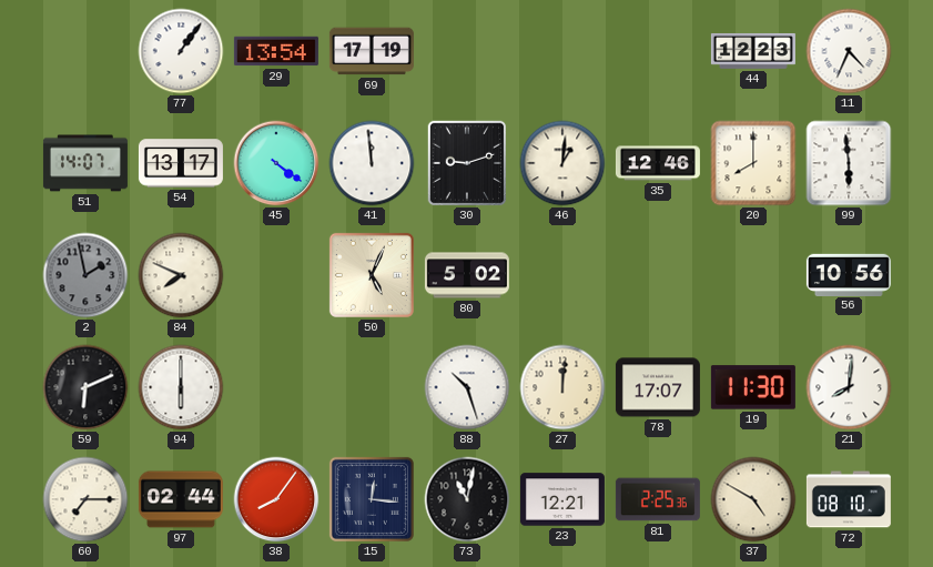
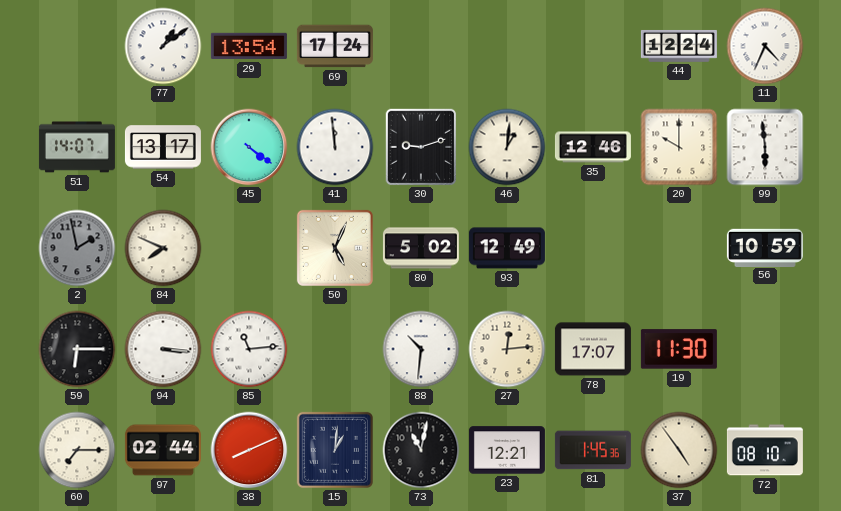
77: 1:06 -> 1:09
69: 17:19 -> 17:24
44: 12:23 -> 12:24
20: 8:00 -> 10:00
93: none -> 12:49
56: 10:56 -> 10:59
59: 6:11 -> 6:15
94: 6:00 -> 3:16
85: none -> 11:14
88: 10:27 -> 10:31
27: 12:01 -> 12:14
21: 8:01 -> none
38: 8:06 -> 8:11
15: 12:16 -> 1:01
81: 2:25 -> 1:45
37: 4:50 -> 4:54
